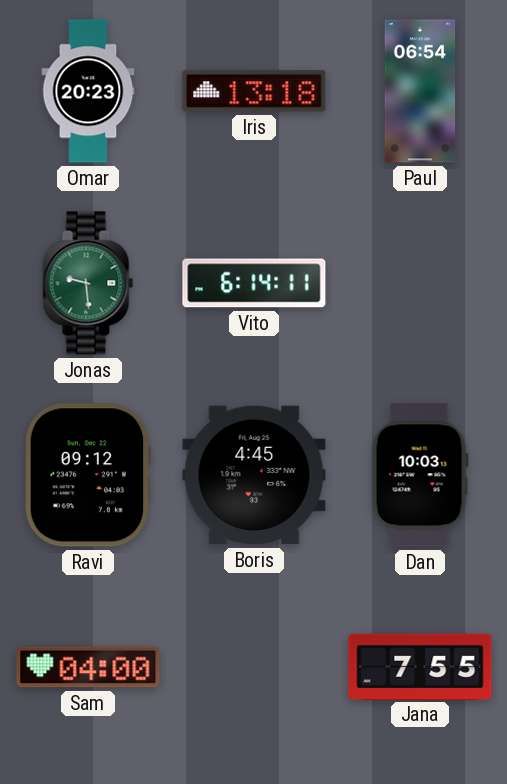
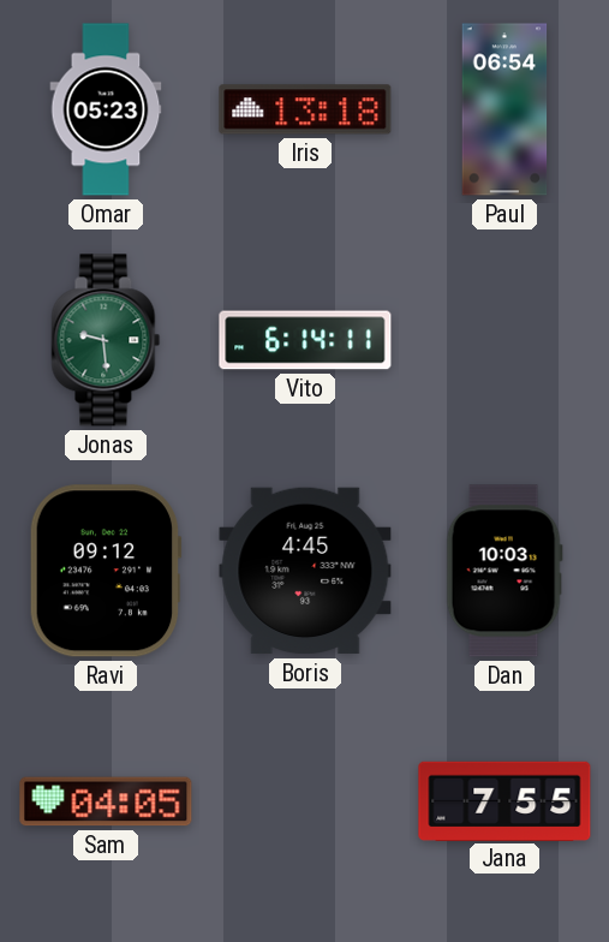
Omar: 20:23 -> 05:23
Sam: 04:00 -> 04:05
